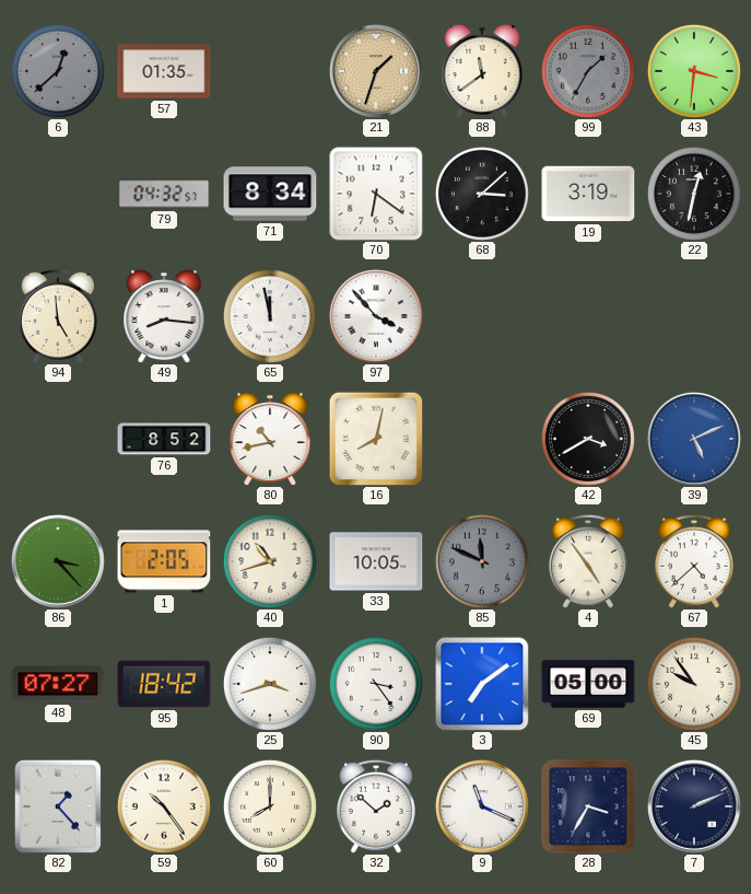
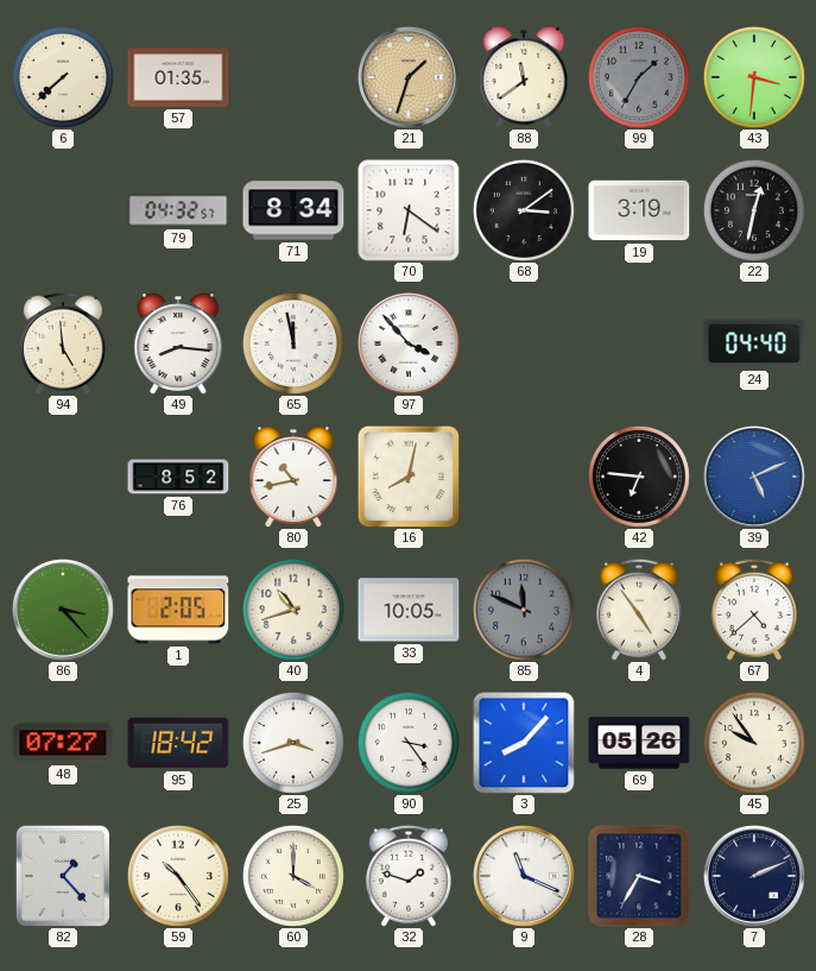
6: 12:38 -> 7:38
6 dial: grey -> cream
68: 3:08 -> 3:09
24: none -> 04:40
42: 3:40 -> 6:46
3: 7:09 -> 8:07
69: 05:00 -> 05:26
60: 8:00 -> 4:00
32: 1:52 -> 1:48
